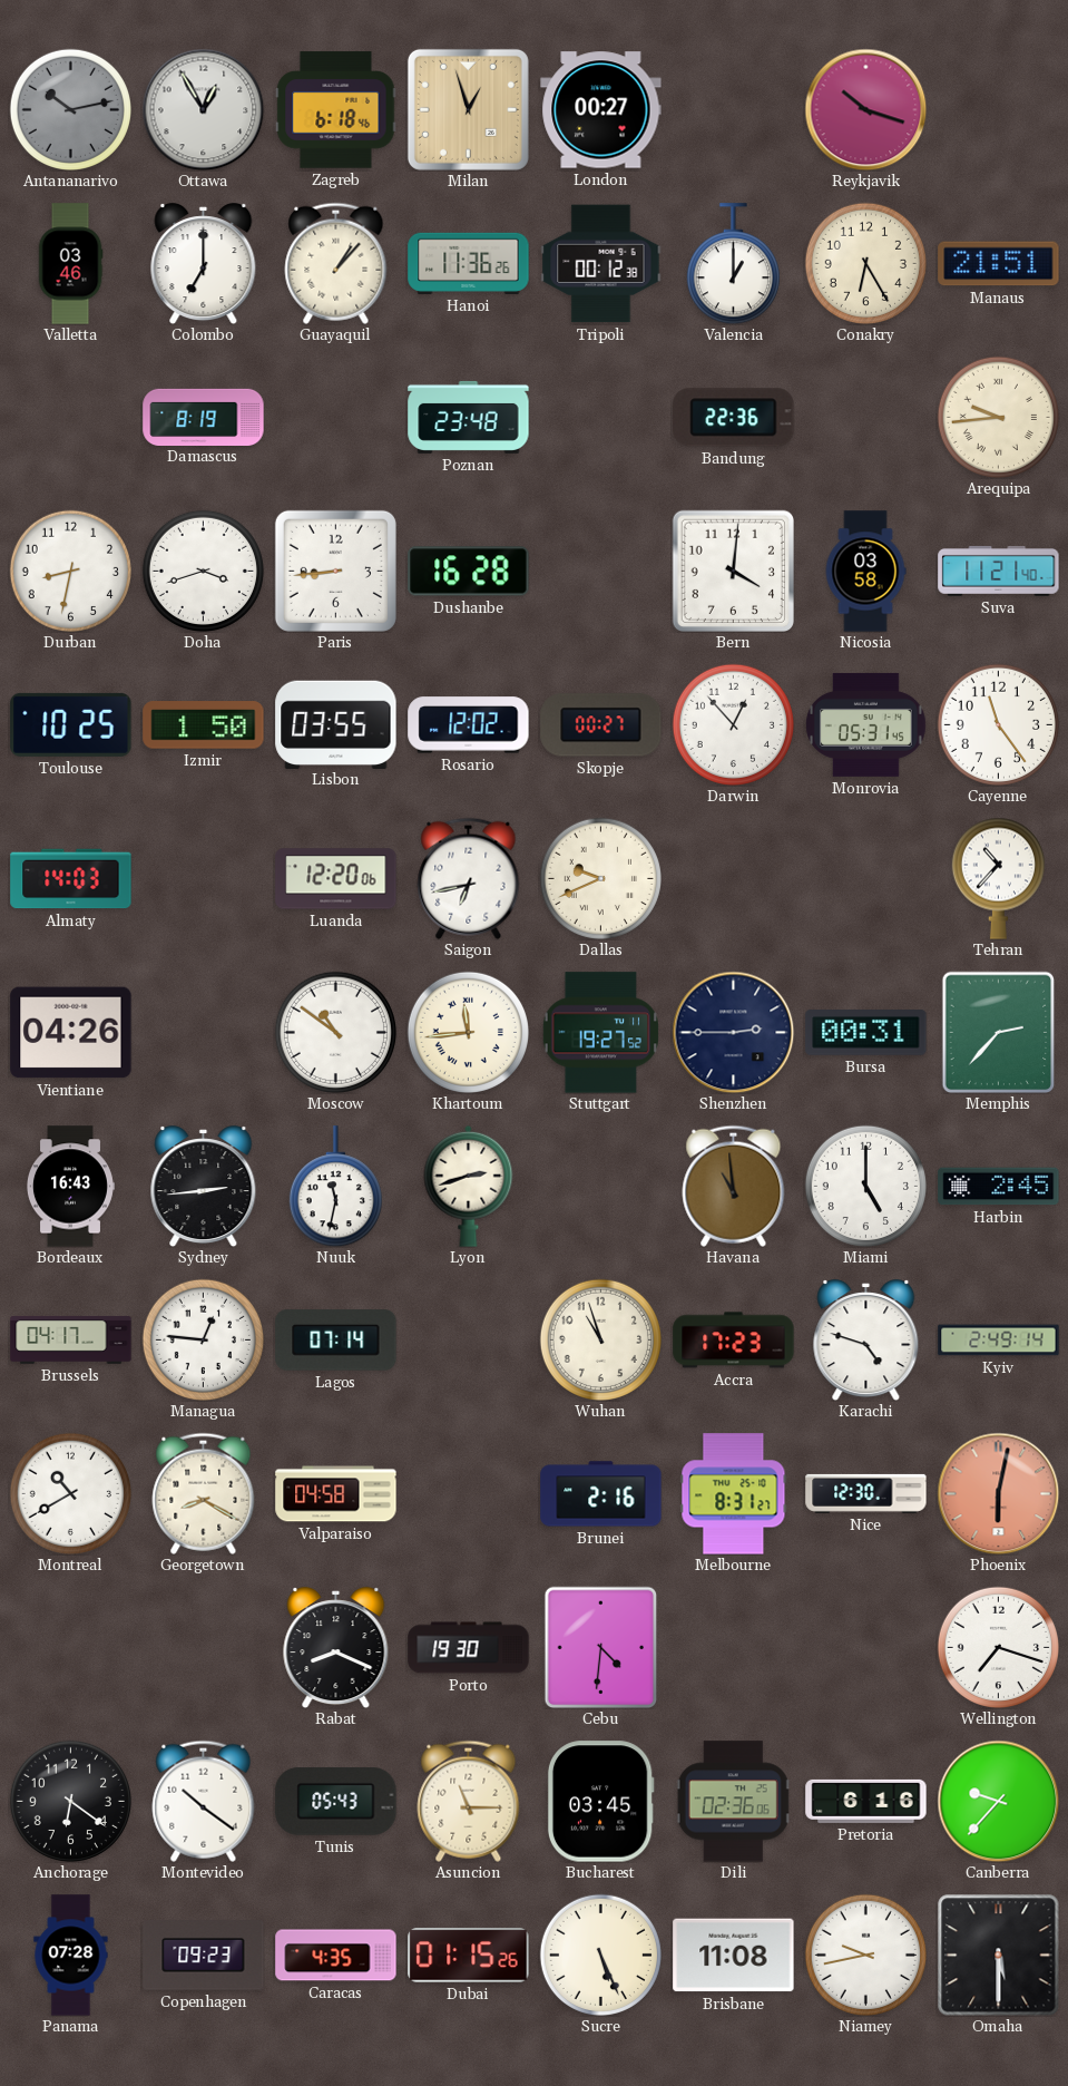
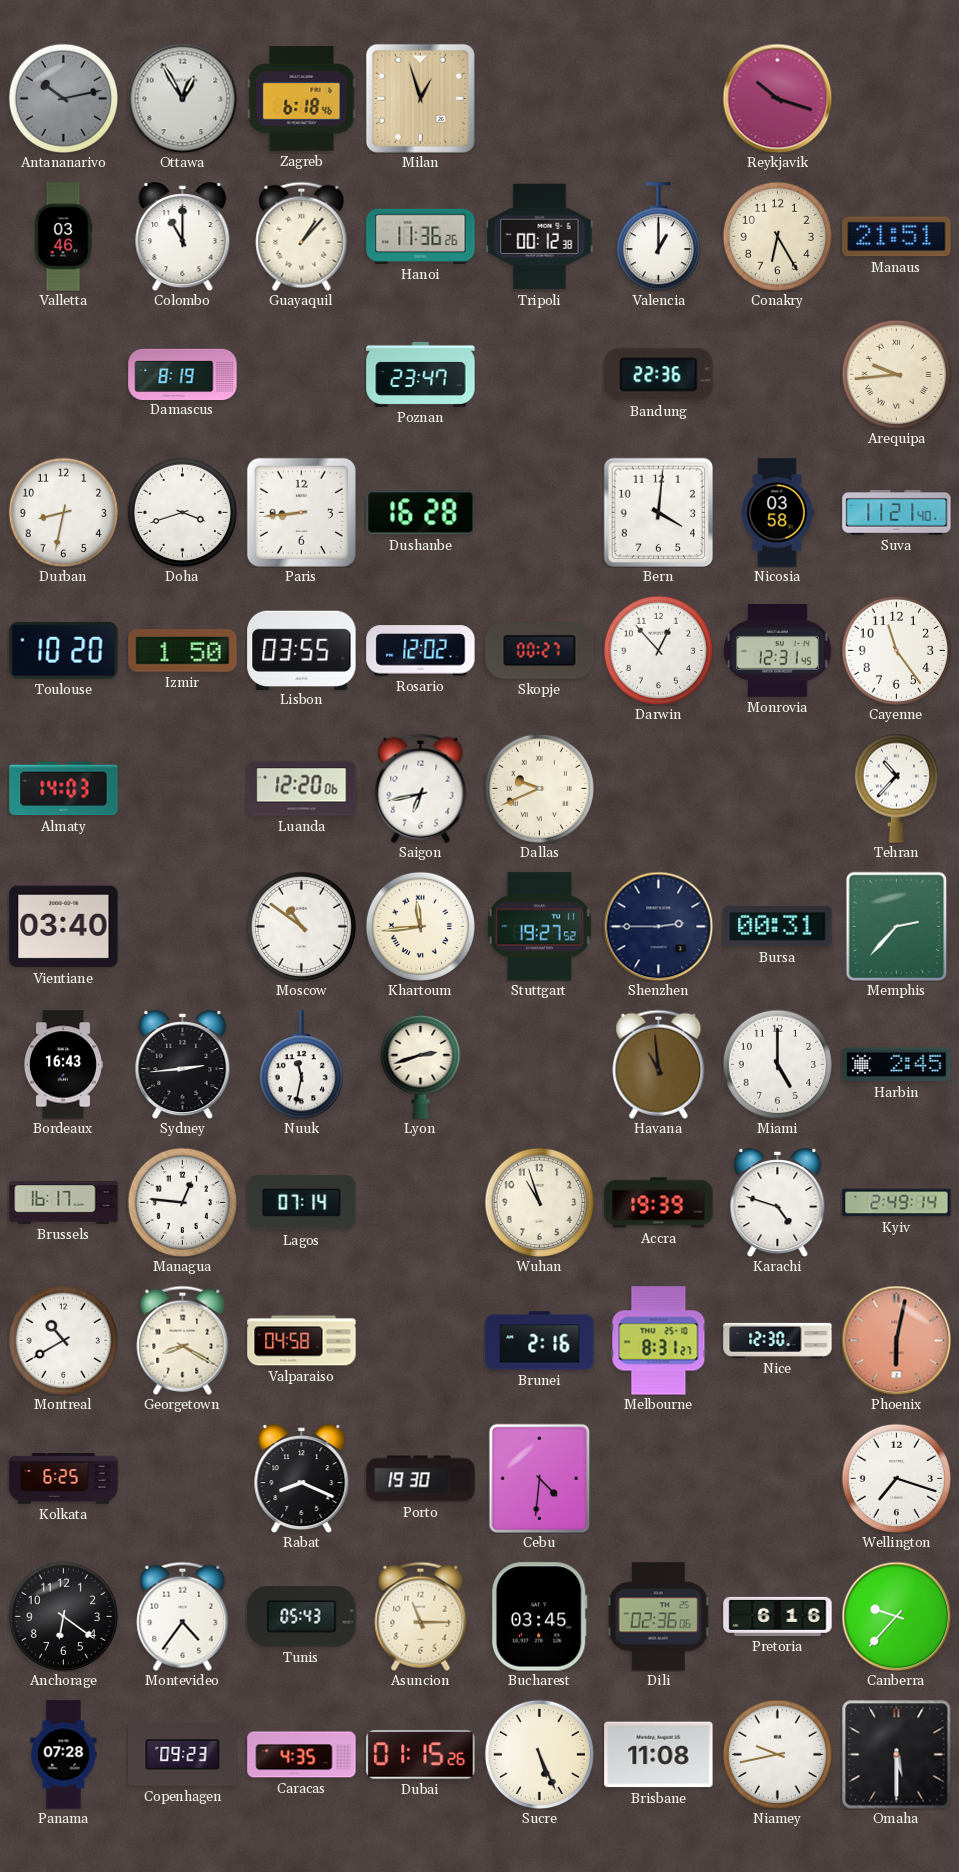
London: 00:27 -> none
Colombo: 7:00 -> 11:00
Poznan: 23:48 -> 23:47
Toulouse: 10:25 -> 10:20
Monrovia: 05:31 -> 12:31
Vientiane: 04:26 -> 03:40
Brussels: 04:17 -> 16:17
Accra: 17:23 -> 19:39
Kolkata: none -> 6:25
Montevideo: 10:21 -> 4:36
